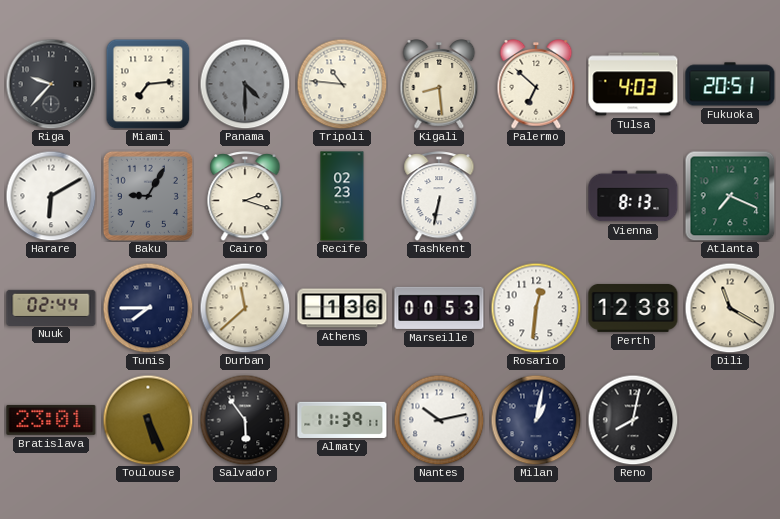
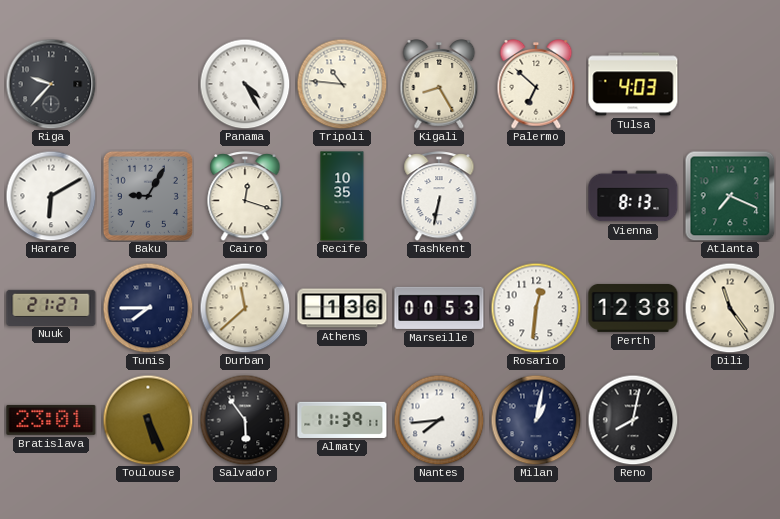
Miami: 7:14 -> none
Panama: 4:30 -> 4:25
Panama dial: grey -> white
Kigali: 8:29 -> 8:25
Fukuoka: 20:51 -> none
Cairo: 2:18 -> 12:18
Recife: 02:23 -> 10:35
Nuuk: 02:44 -> 21:27
Dili: 11:20 -> 11:24
Nantes: 10:13 -> 7:44
